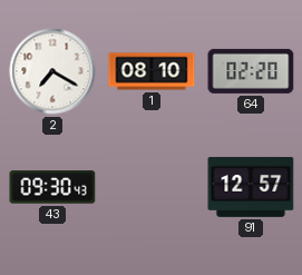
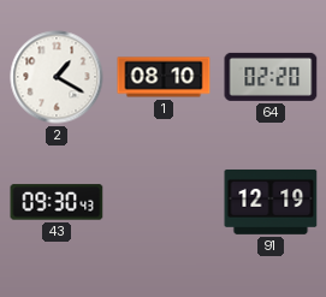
2: 7:20 -> 1:20
91: 12:57 -> 12:19
